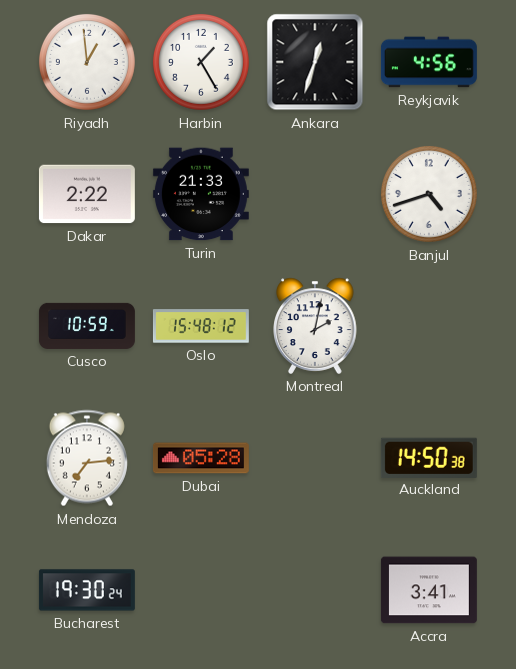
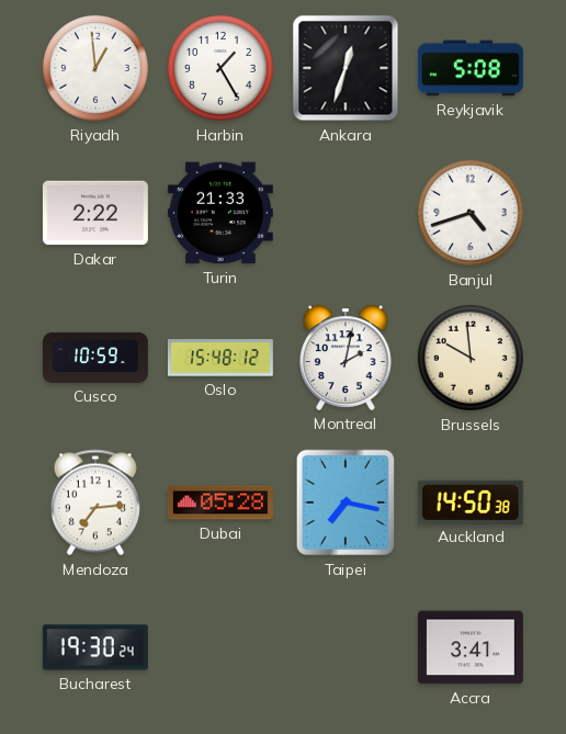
Reykjavik: 4:56 -> 5:08
Brussels: none -> 9:59
Taipei: none -> 7:17
